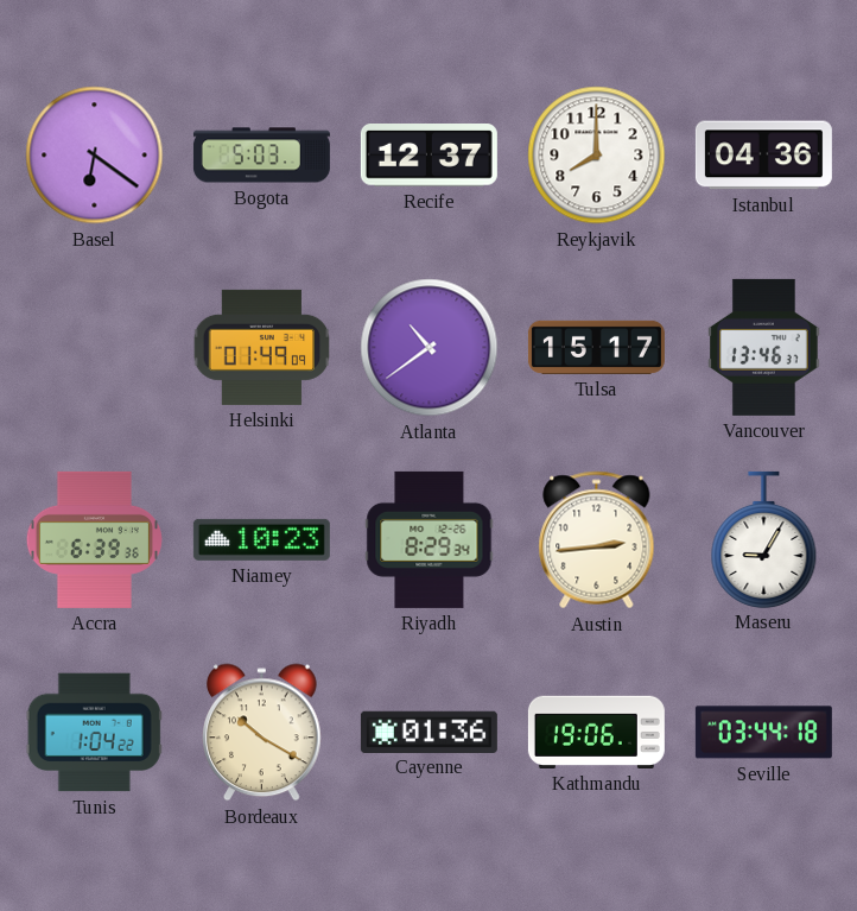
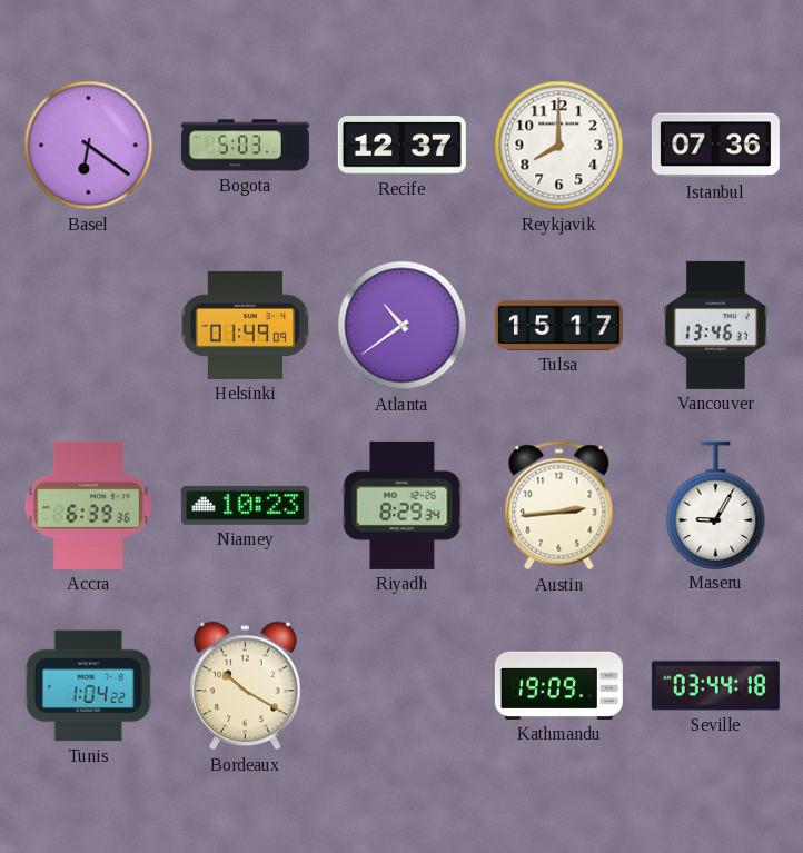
Istanbul: 04:36 -> 07:36
Cayenne: 01:36 -> none
Kathmandu: 19:06 -> 19:09
